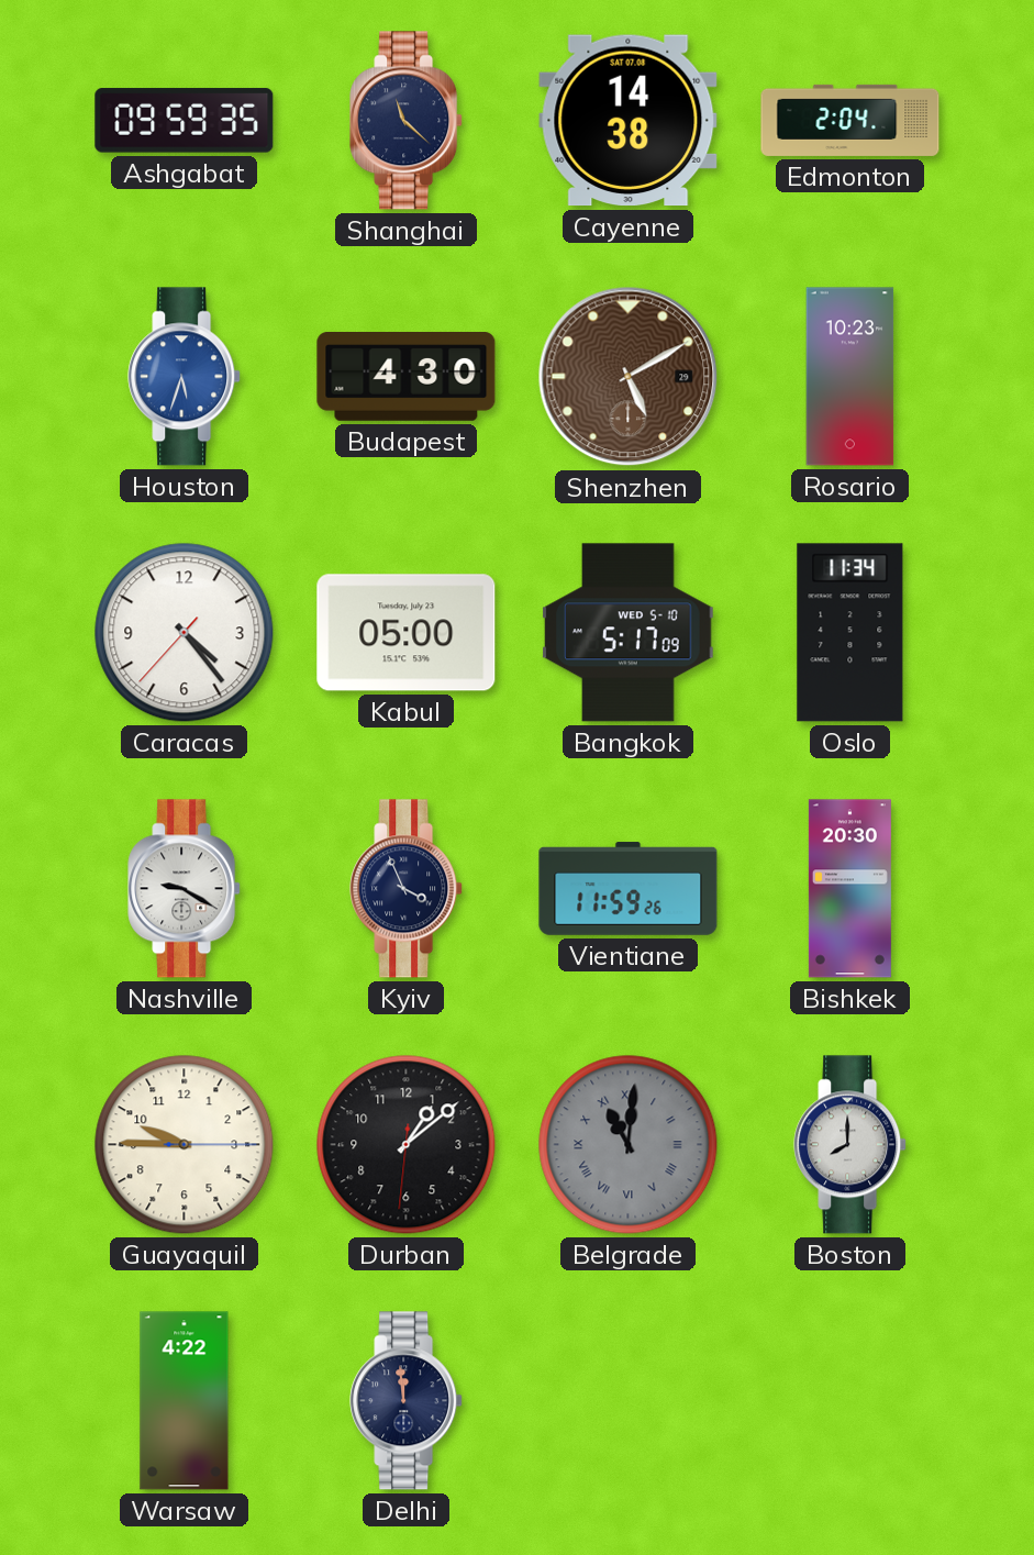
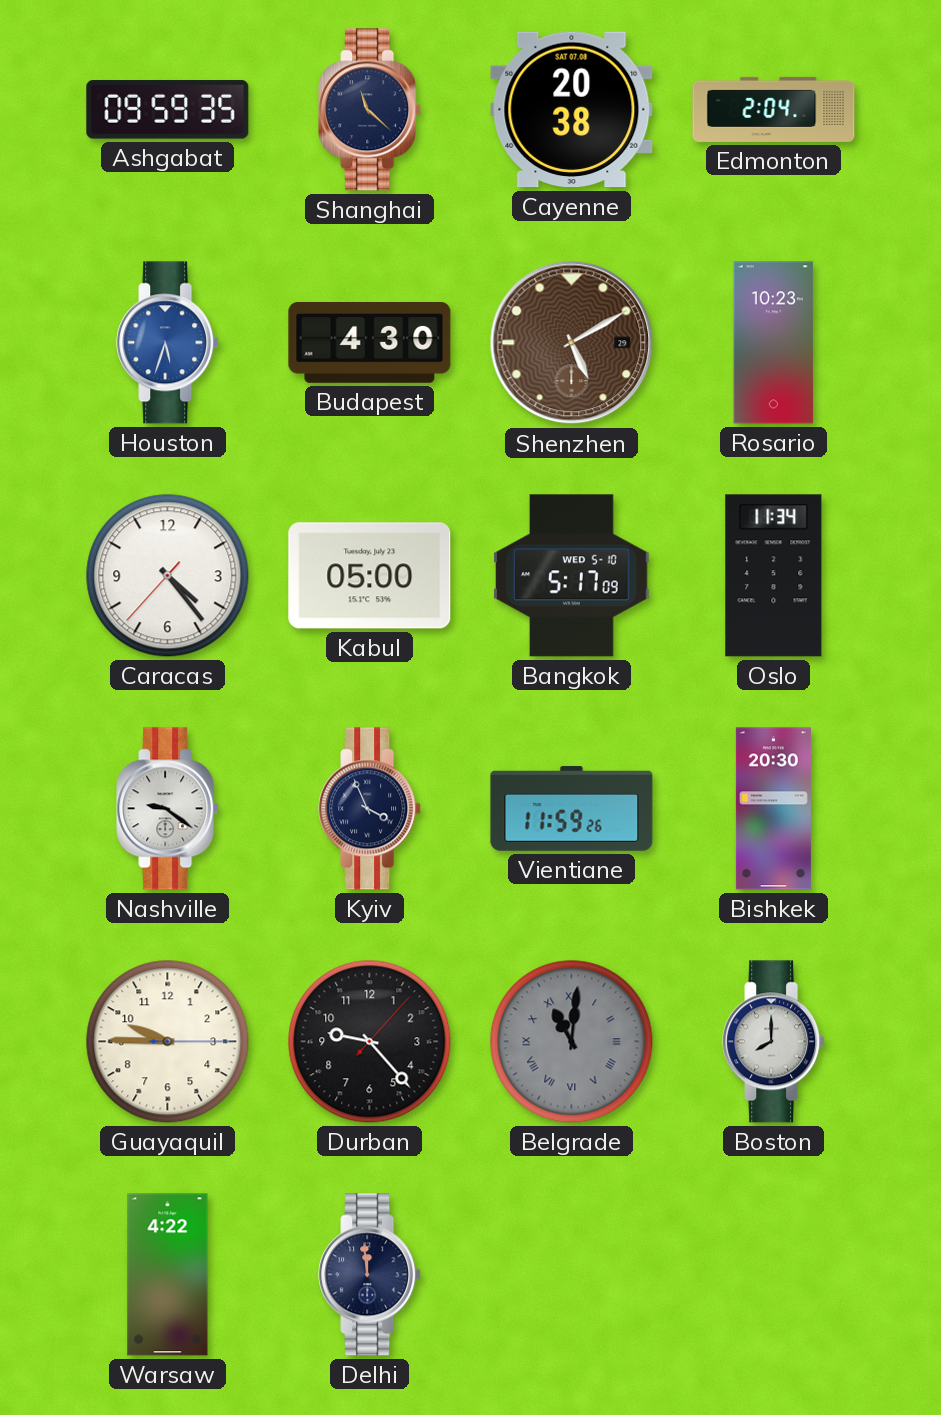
Cayenne: 14:38 -> 20:38
Nashville: 9:20 -> 9:21
Durban: 1:08 -> 9:23
